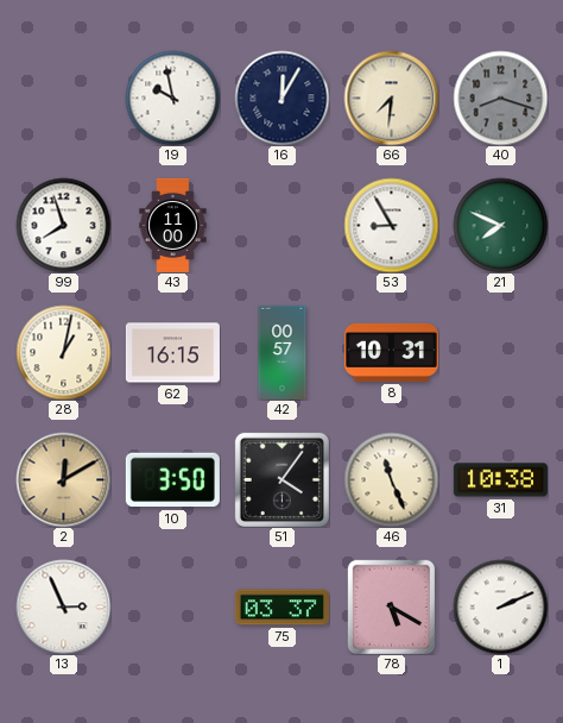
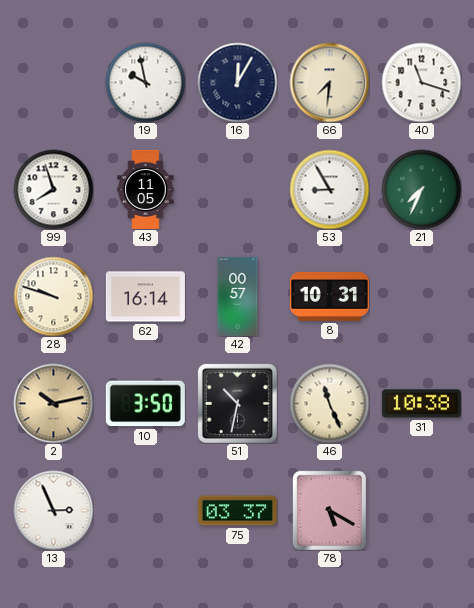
40: 8:18 -> 11:18
40 dial: grey -> white
43: 11:00 -> 11:05
21: 7:49 -> 7:34
28: 1:02 -> 9:48
62: 16:15 -> 16:14
2: 12:10 -> 10:13
51: 4:06 -> 10:32
1: 2:11 -> none
